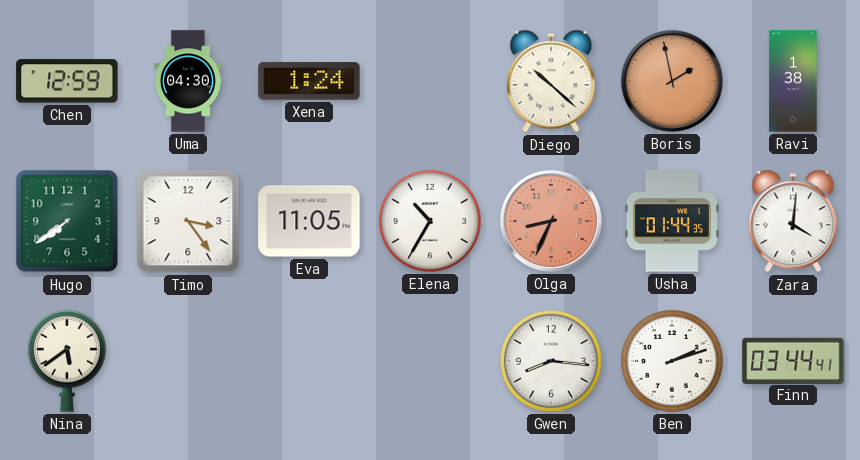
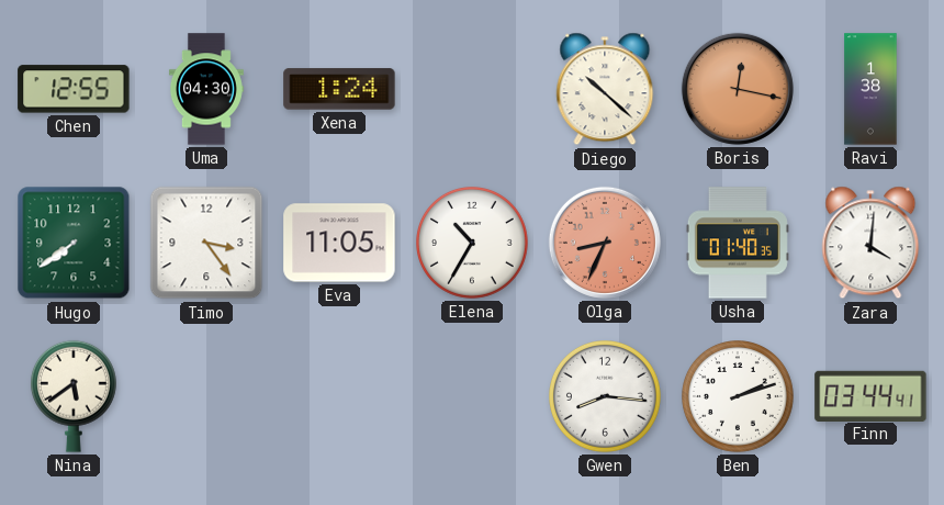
Chen: 12:59 -> 12:55
Boris: 1:58 -> 12:17
Usha: 01:44 -> 01:40
